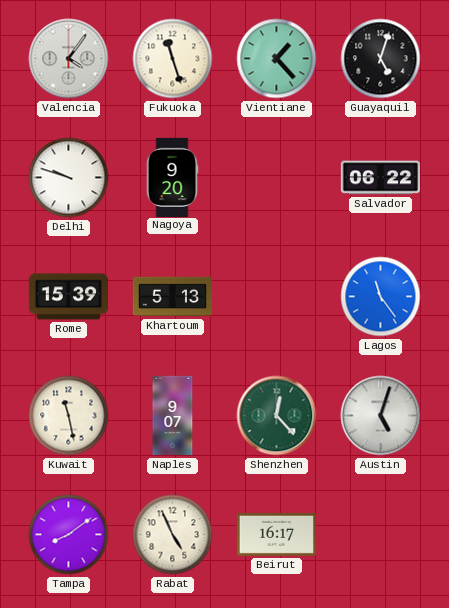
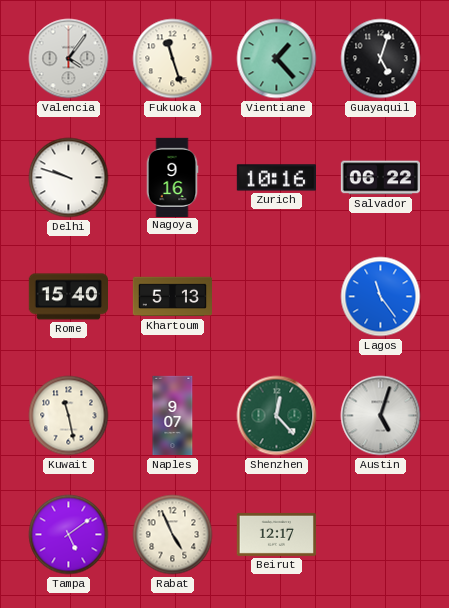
Nagoya: 9:20 -> 9:16
Zurich: none -> 10:16
Rome: 15:39 -> 15:40
Tampa: 8:09 -> 5:09
Beirut: 16:17 -> 12:17
